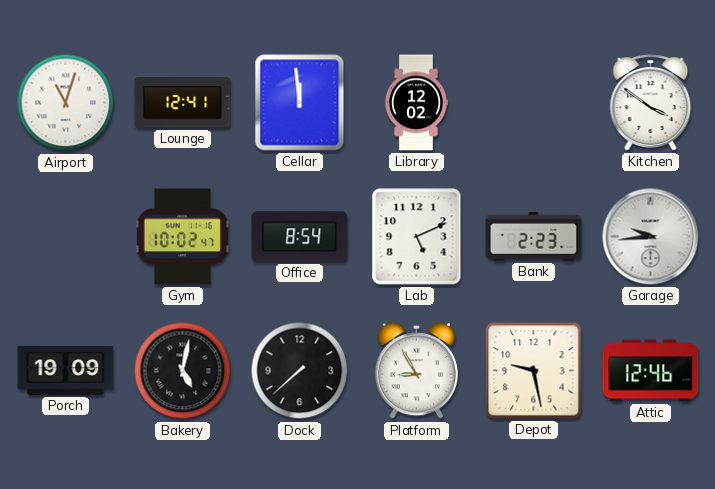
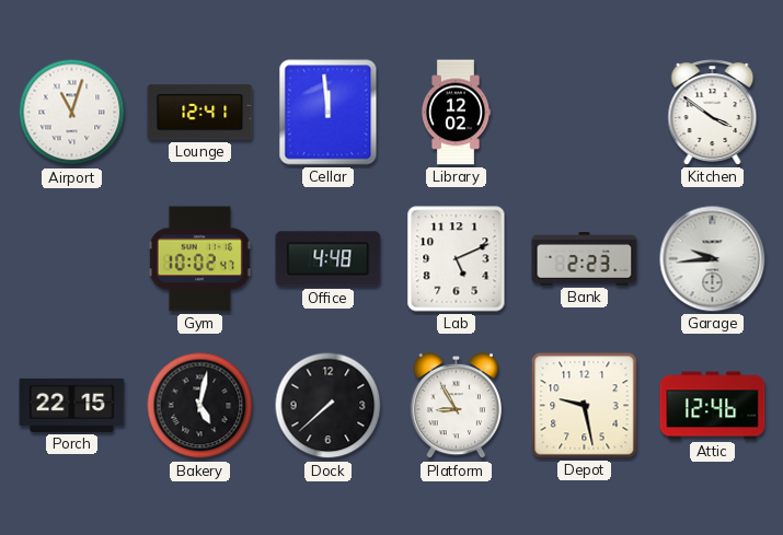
Office: 8:54 -> 4:48
Porch: 19:09 -> 22:15
